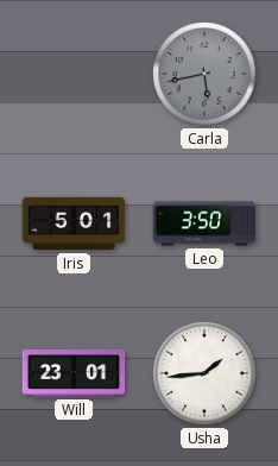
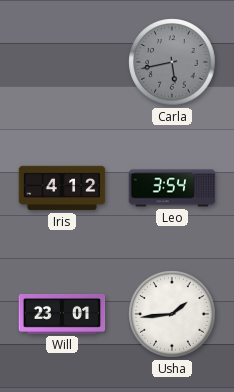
Iris: 5:01 -> 4:12
Leo: 3:50 -> 3:54
